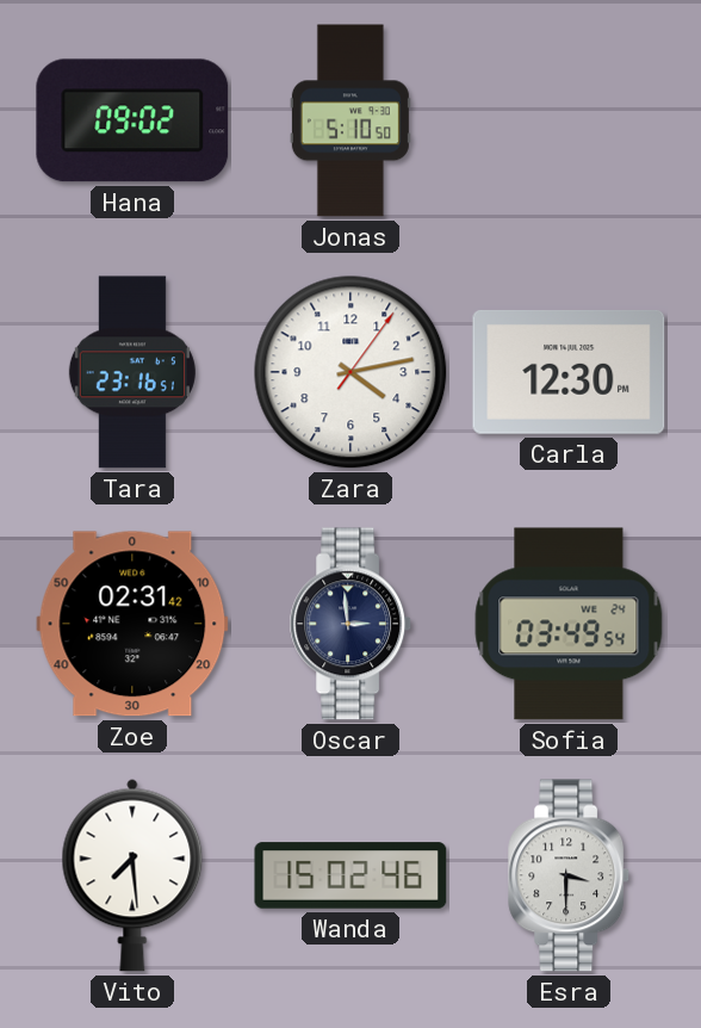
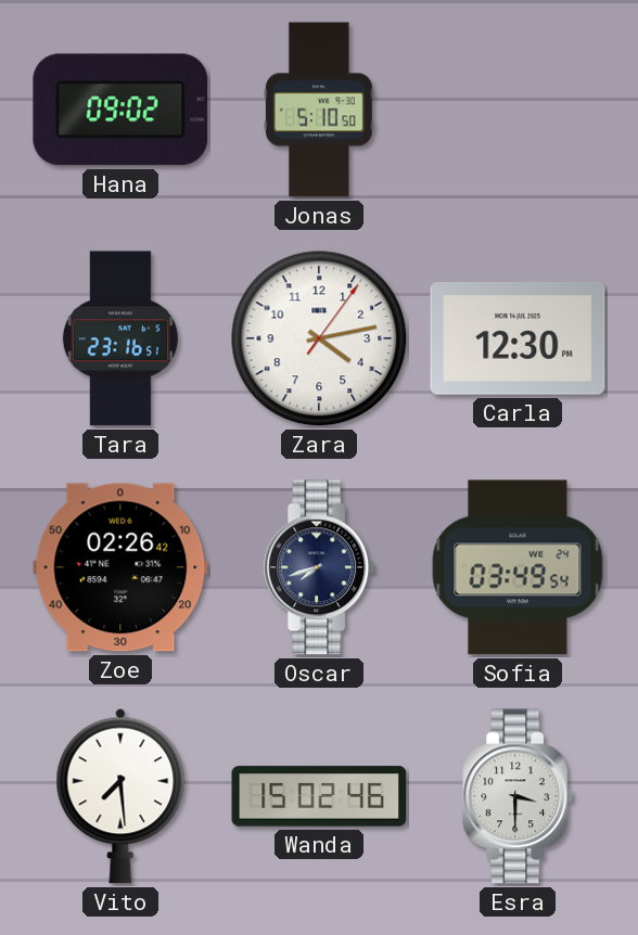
Zoe: 02:31 -> 02:26
Oscar: 2:59 -> 7:42
